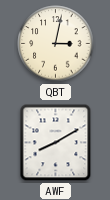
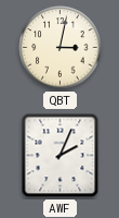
AWF: 8:10 -> 2:04
